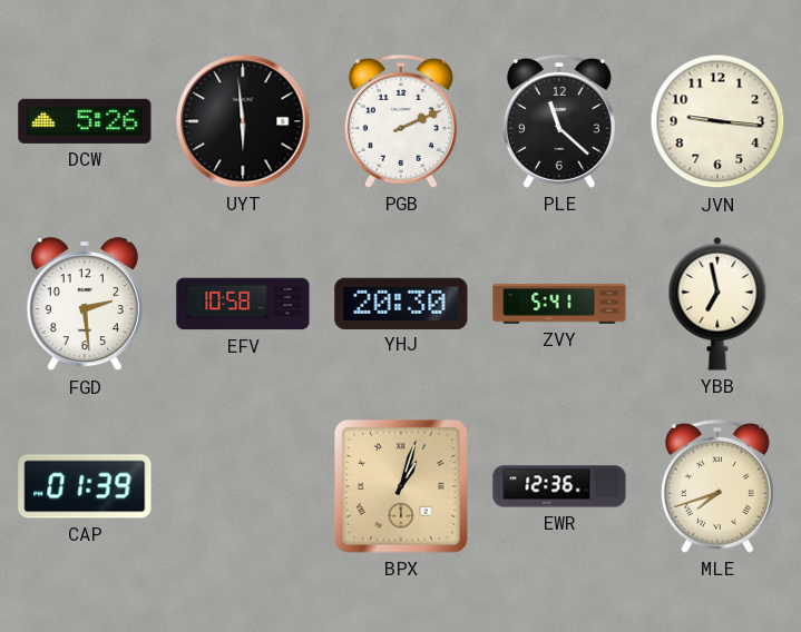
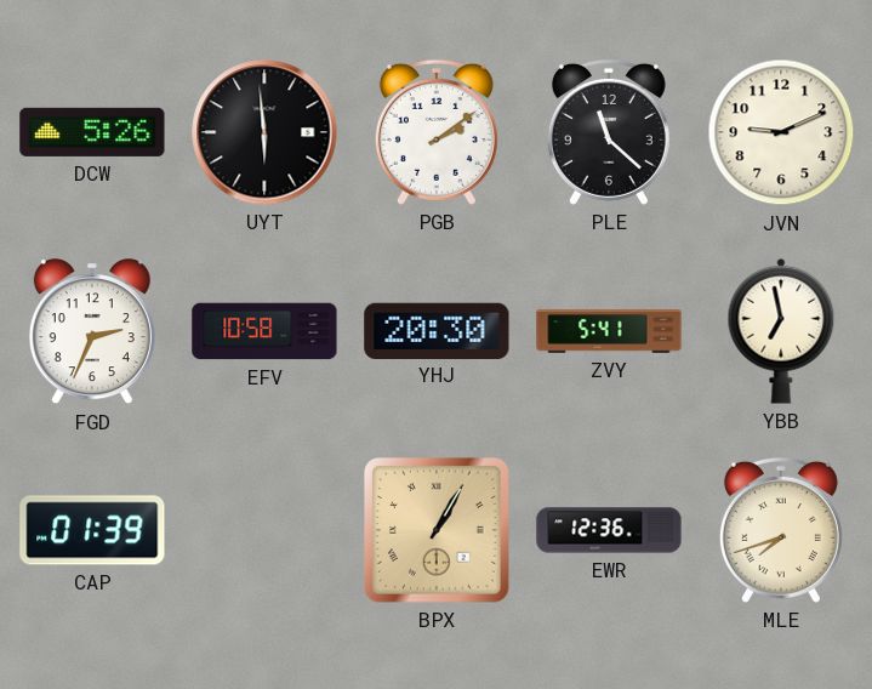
PGB: 2:11 -> 2:09
JVN: 9:16 -> 9:11
FGD: 2:29 -> 2:34
BPX: 1:03 -> 1:05
